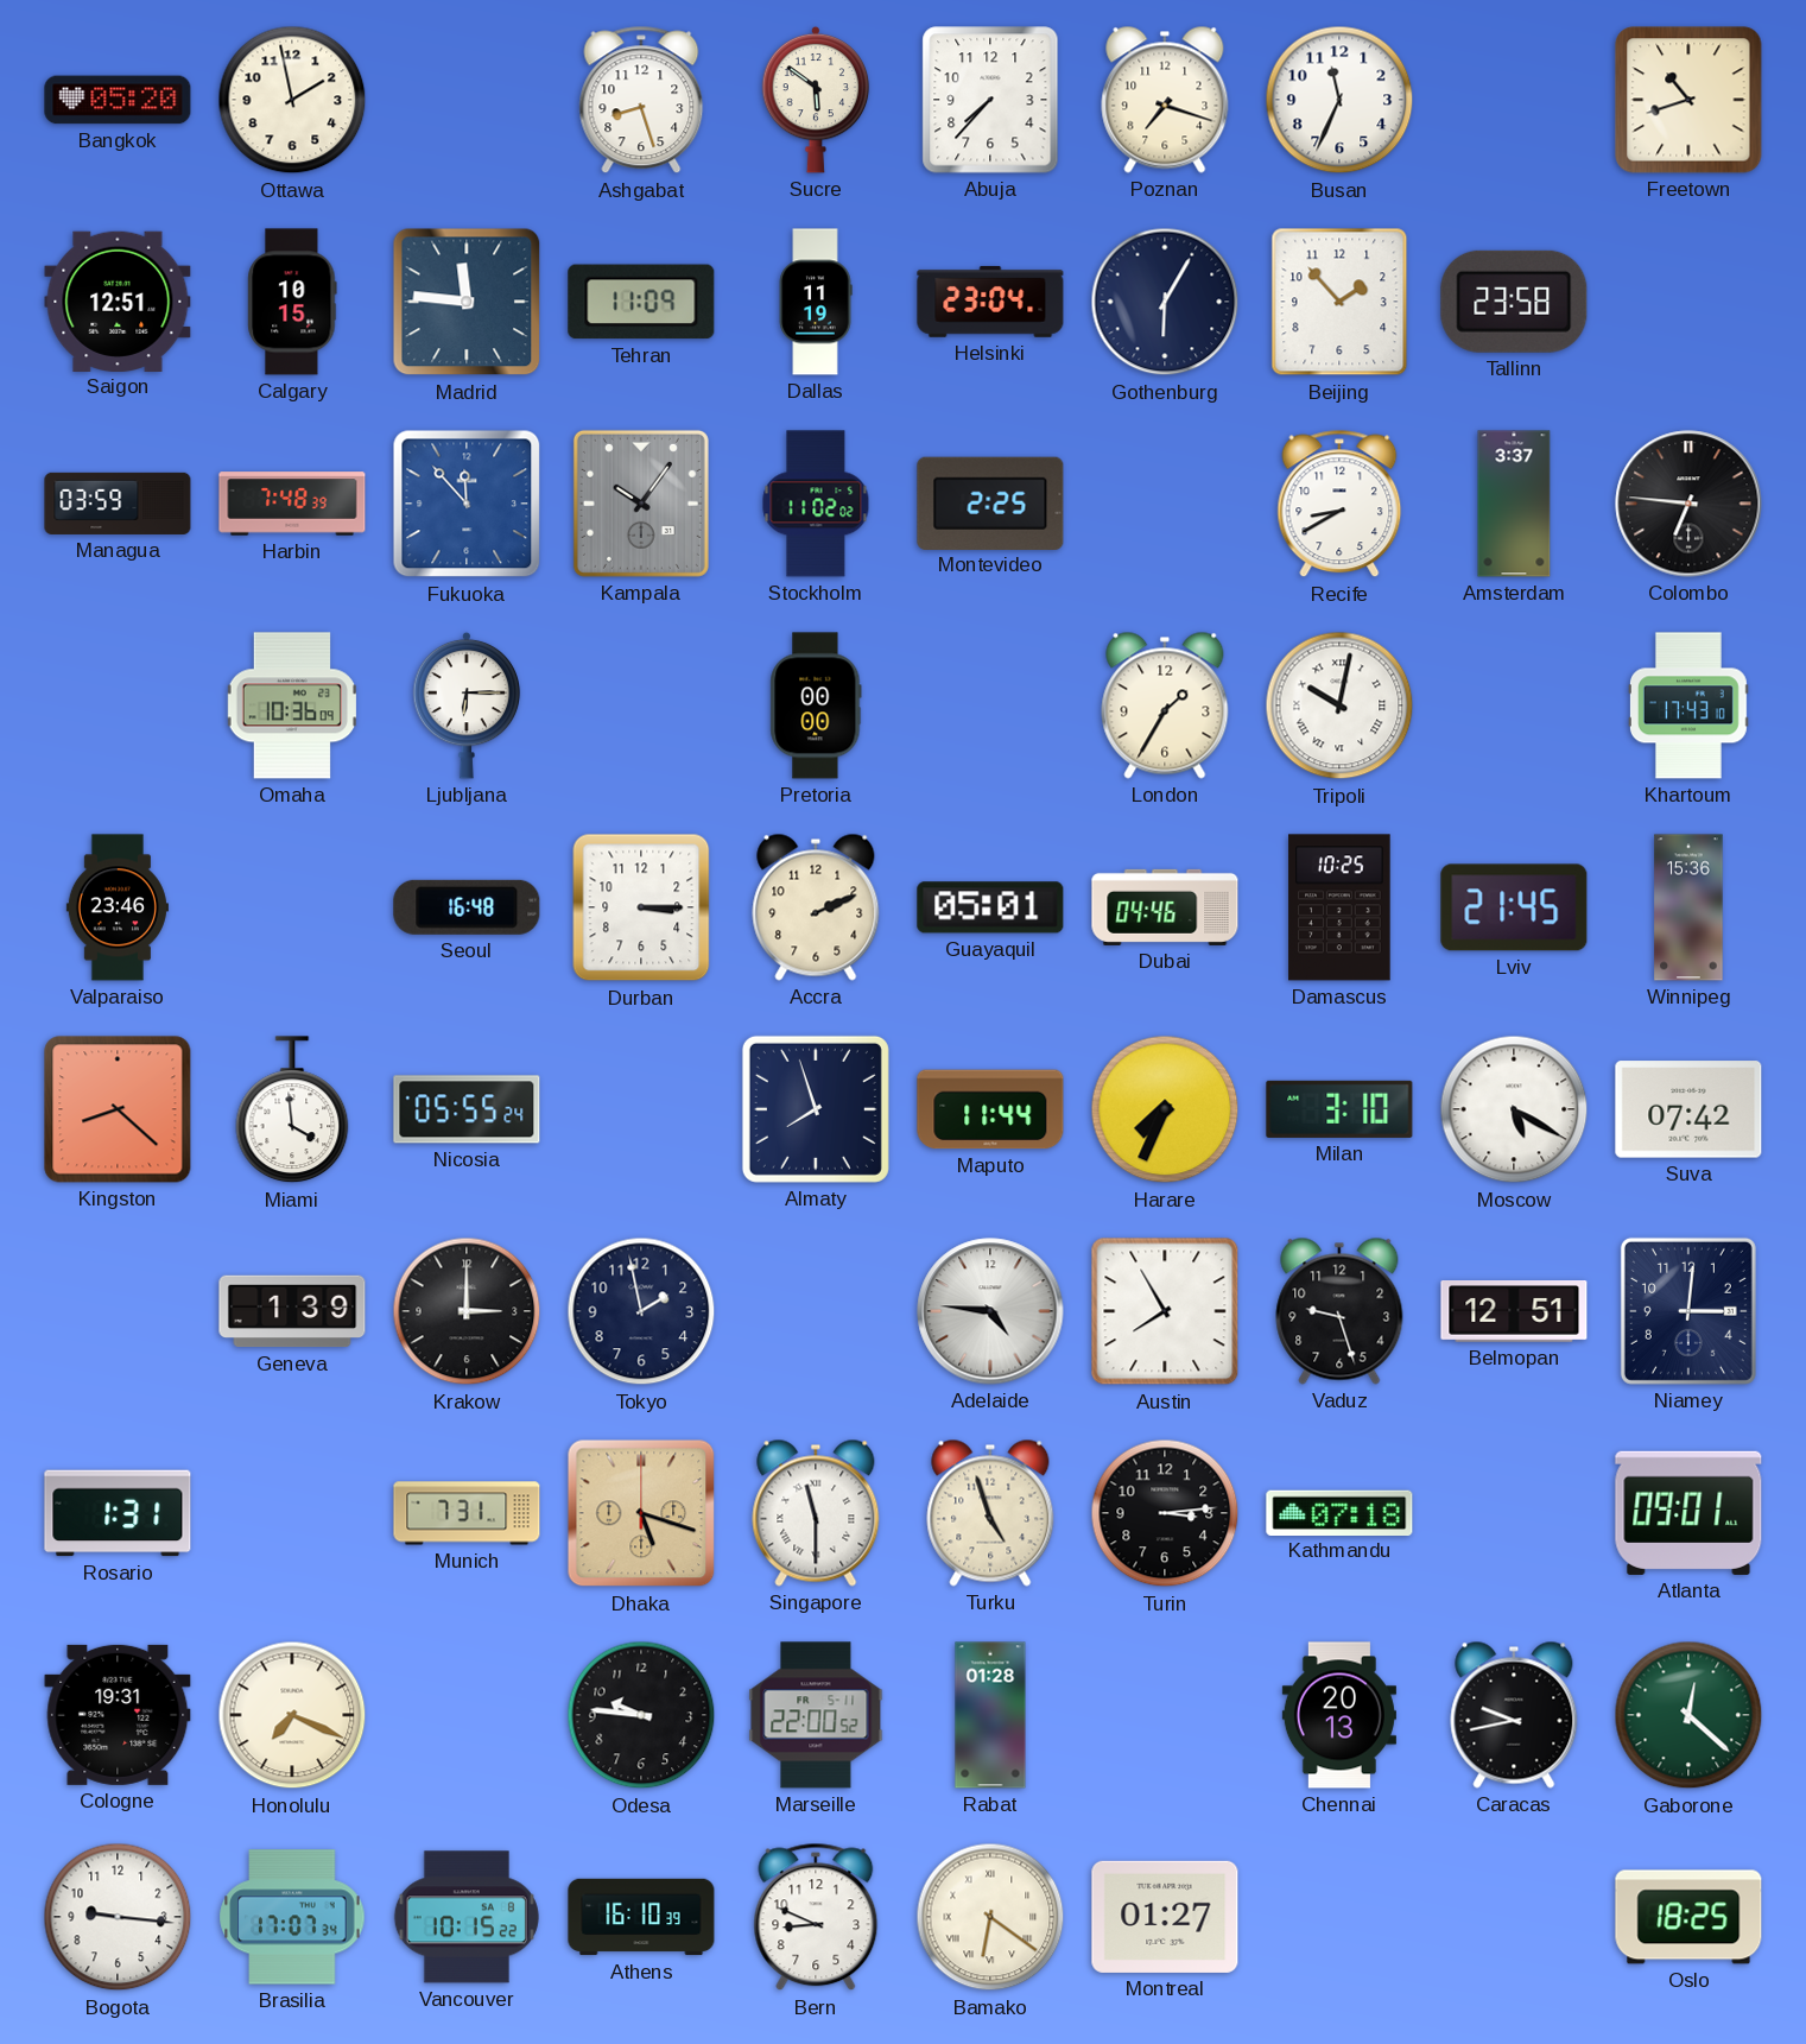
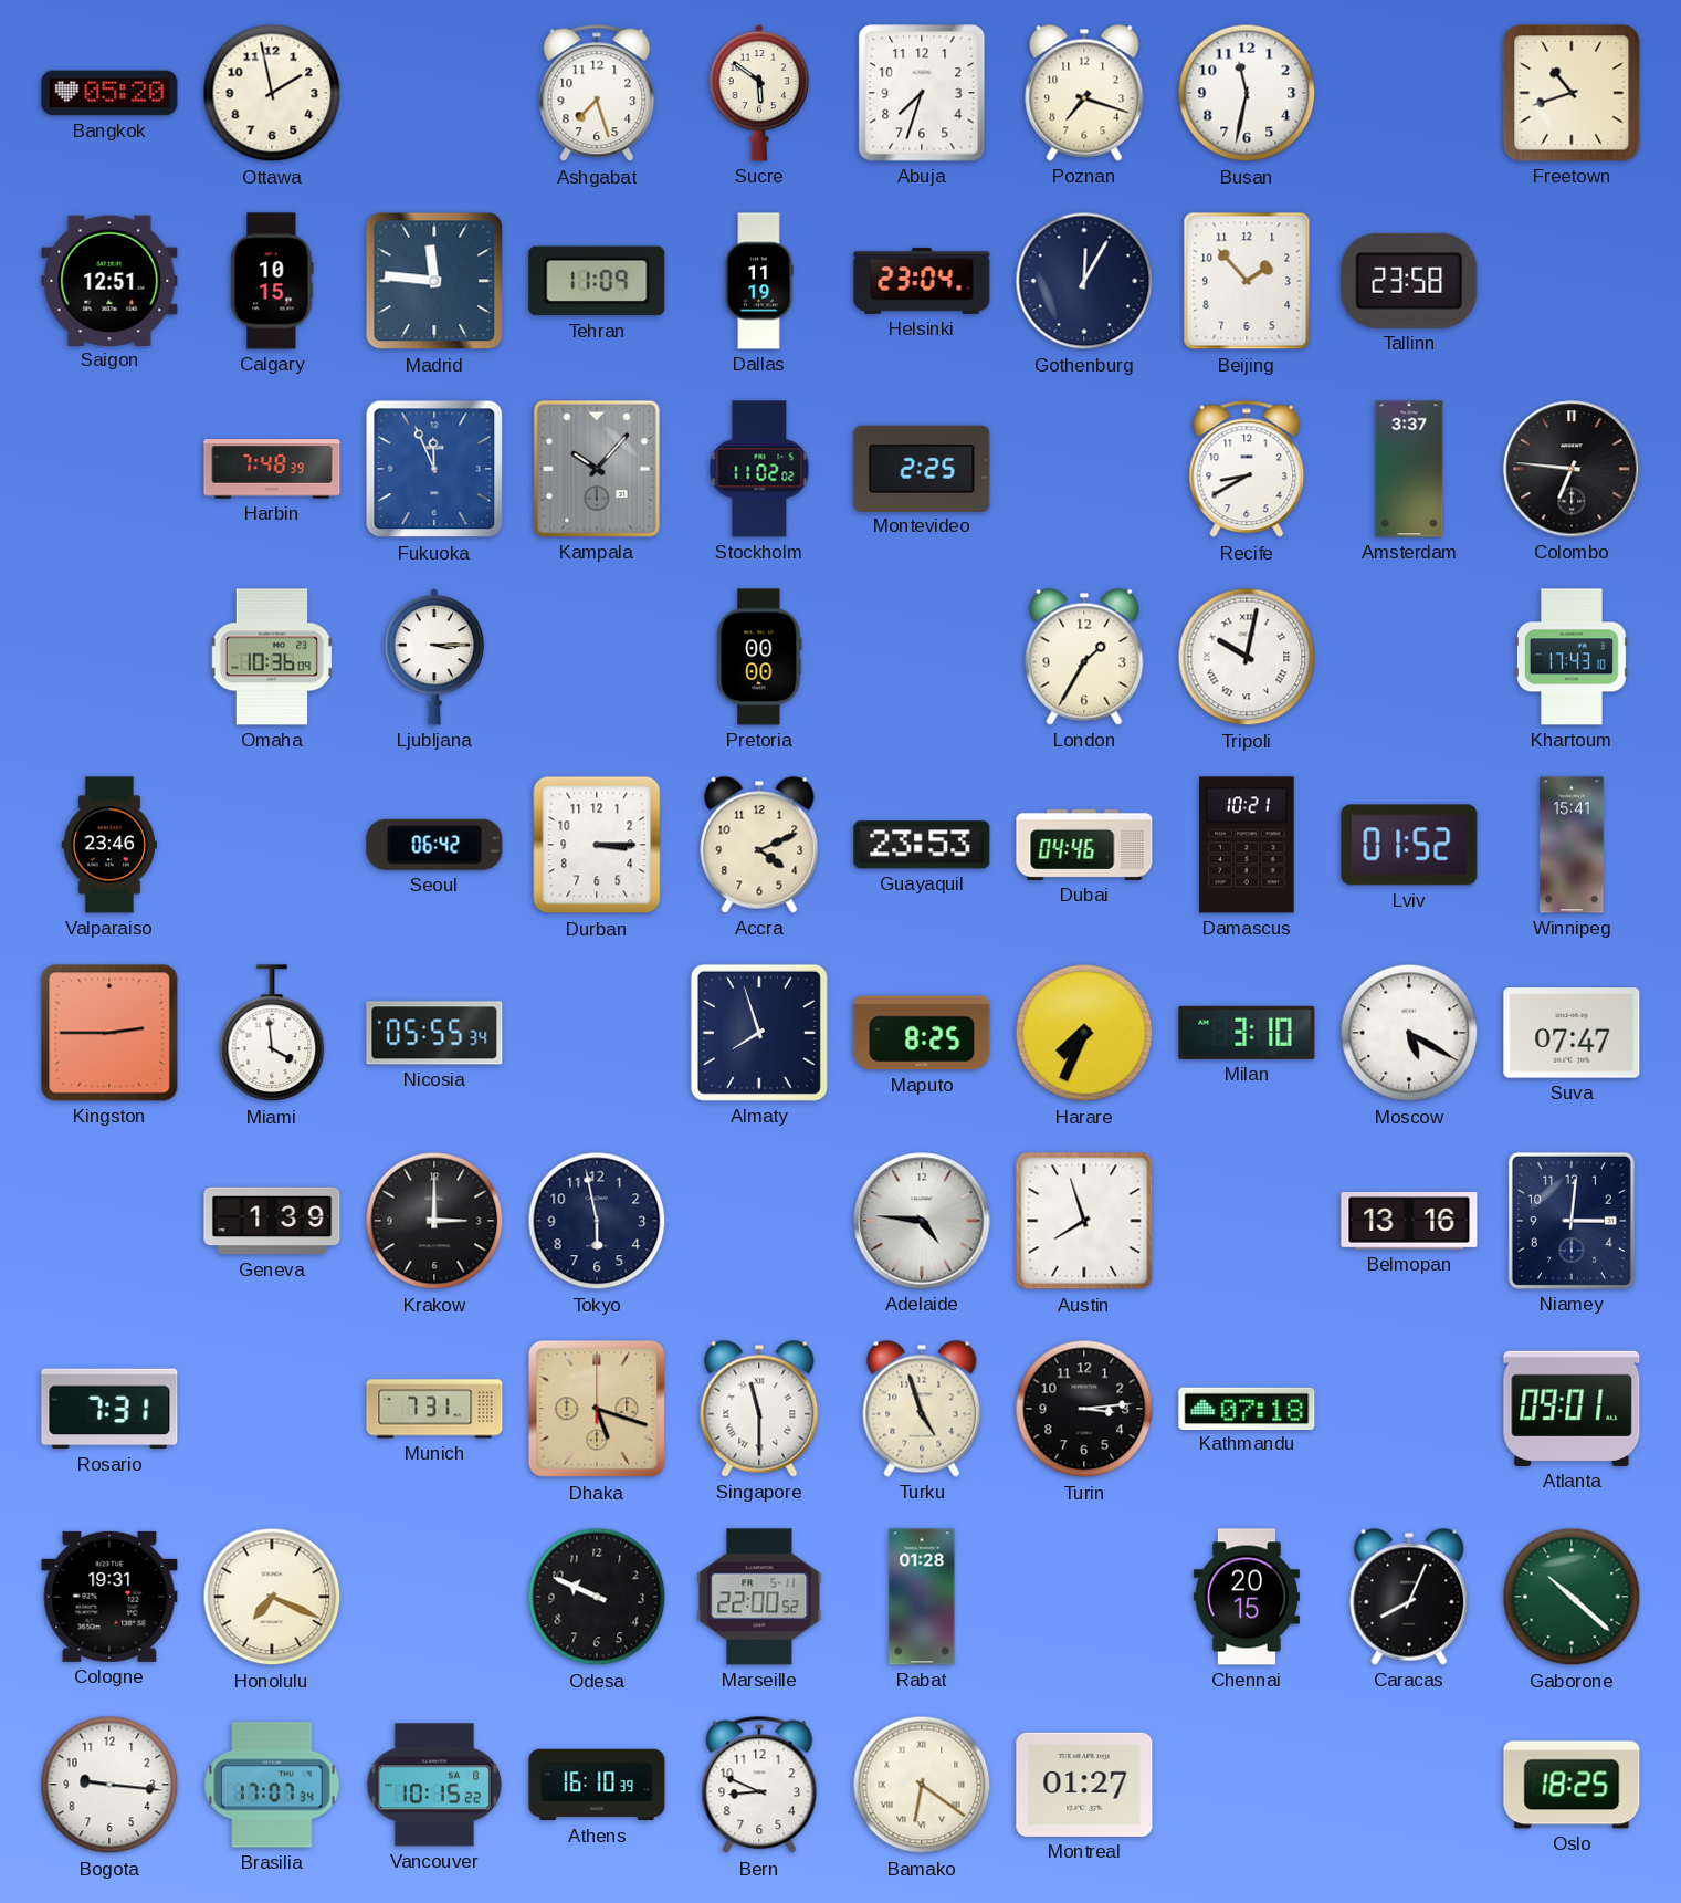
Ashgabat: 8:27 -> 7:27
Abuja: 7:37 -> 7:33
Busan: 11:34 -> 11:32
Gothenburg: 6:05 -> 12:05
Managua: 03:59 -> none
Fukuoka: 11:53 -> 11:56
Kampala: 10:06 -> 10:07
Ljubljana: 6:15 -> 3:15
Seoul: 16:48 -> 06:42
Accra: 2:11 -> 4:11
Guayaquil: 05:01 -> 23:53
Damascus: 10:25 -> 10:21
Lviv: 21:45 -> 01:52
Winnipeg: 15:36 -> 15:41
Kingston: 8:22 -> 2:45
Nicosia: 05:55:24 -> 05:55:34
Maputo: 11:44 -> 8:25
Suva: 07:42 -> 07:47
Tokyo: 1:58 -> 5:58
Austin: 7:55 -> 7:57
Vaduz: 9:27 -> none
Belmopan: 12:51 -> 13:16
Rosario: 1:31 -> 7:31
Odesa: 9:46 -> 9:49
Chennai: 20:13 -> 20:15
Caracas: 9:43 -> 8:04
Gaborone: 12:22 -> 10:22
